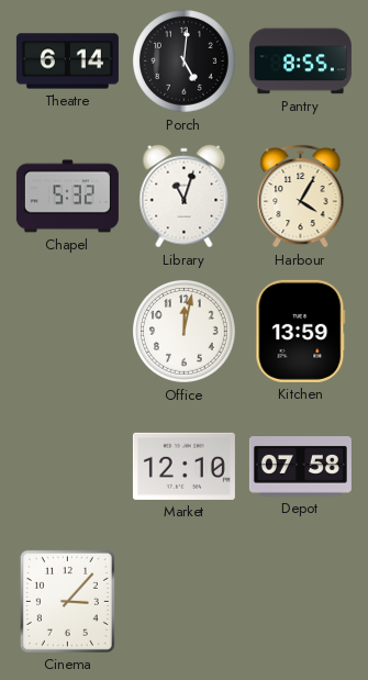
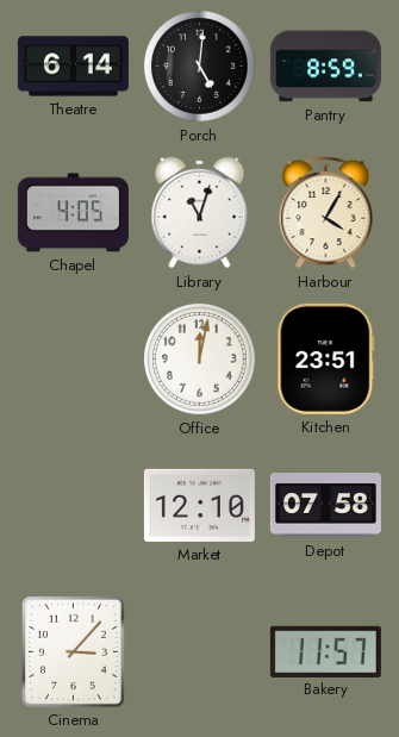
Pantry: 8:55 -> 8:59
Chapel: 5:32 -> 4:05
Kitchen: 13:59 -> 23:51
Bakery: none -> 11:57
